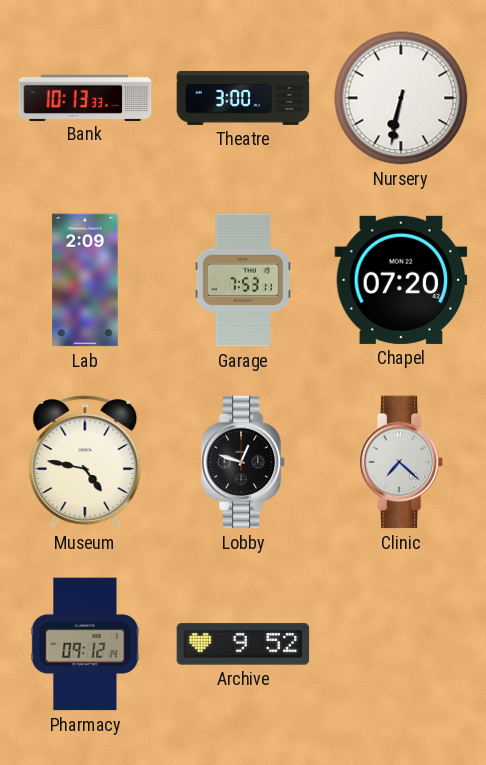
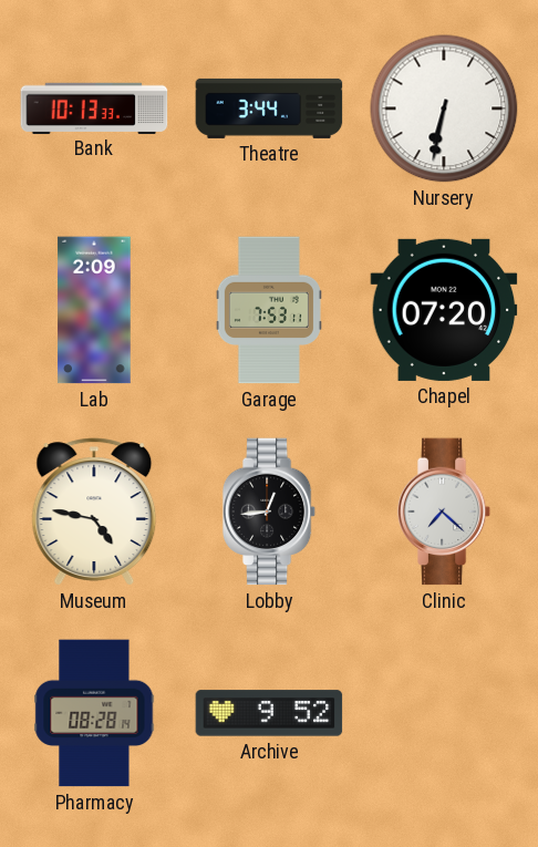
Theatre: 3:00 -> 3:44
Lobby: 12:48 -> 12:44
Pharmacy: 09:12 -> 08:28
